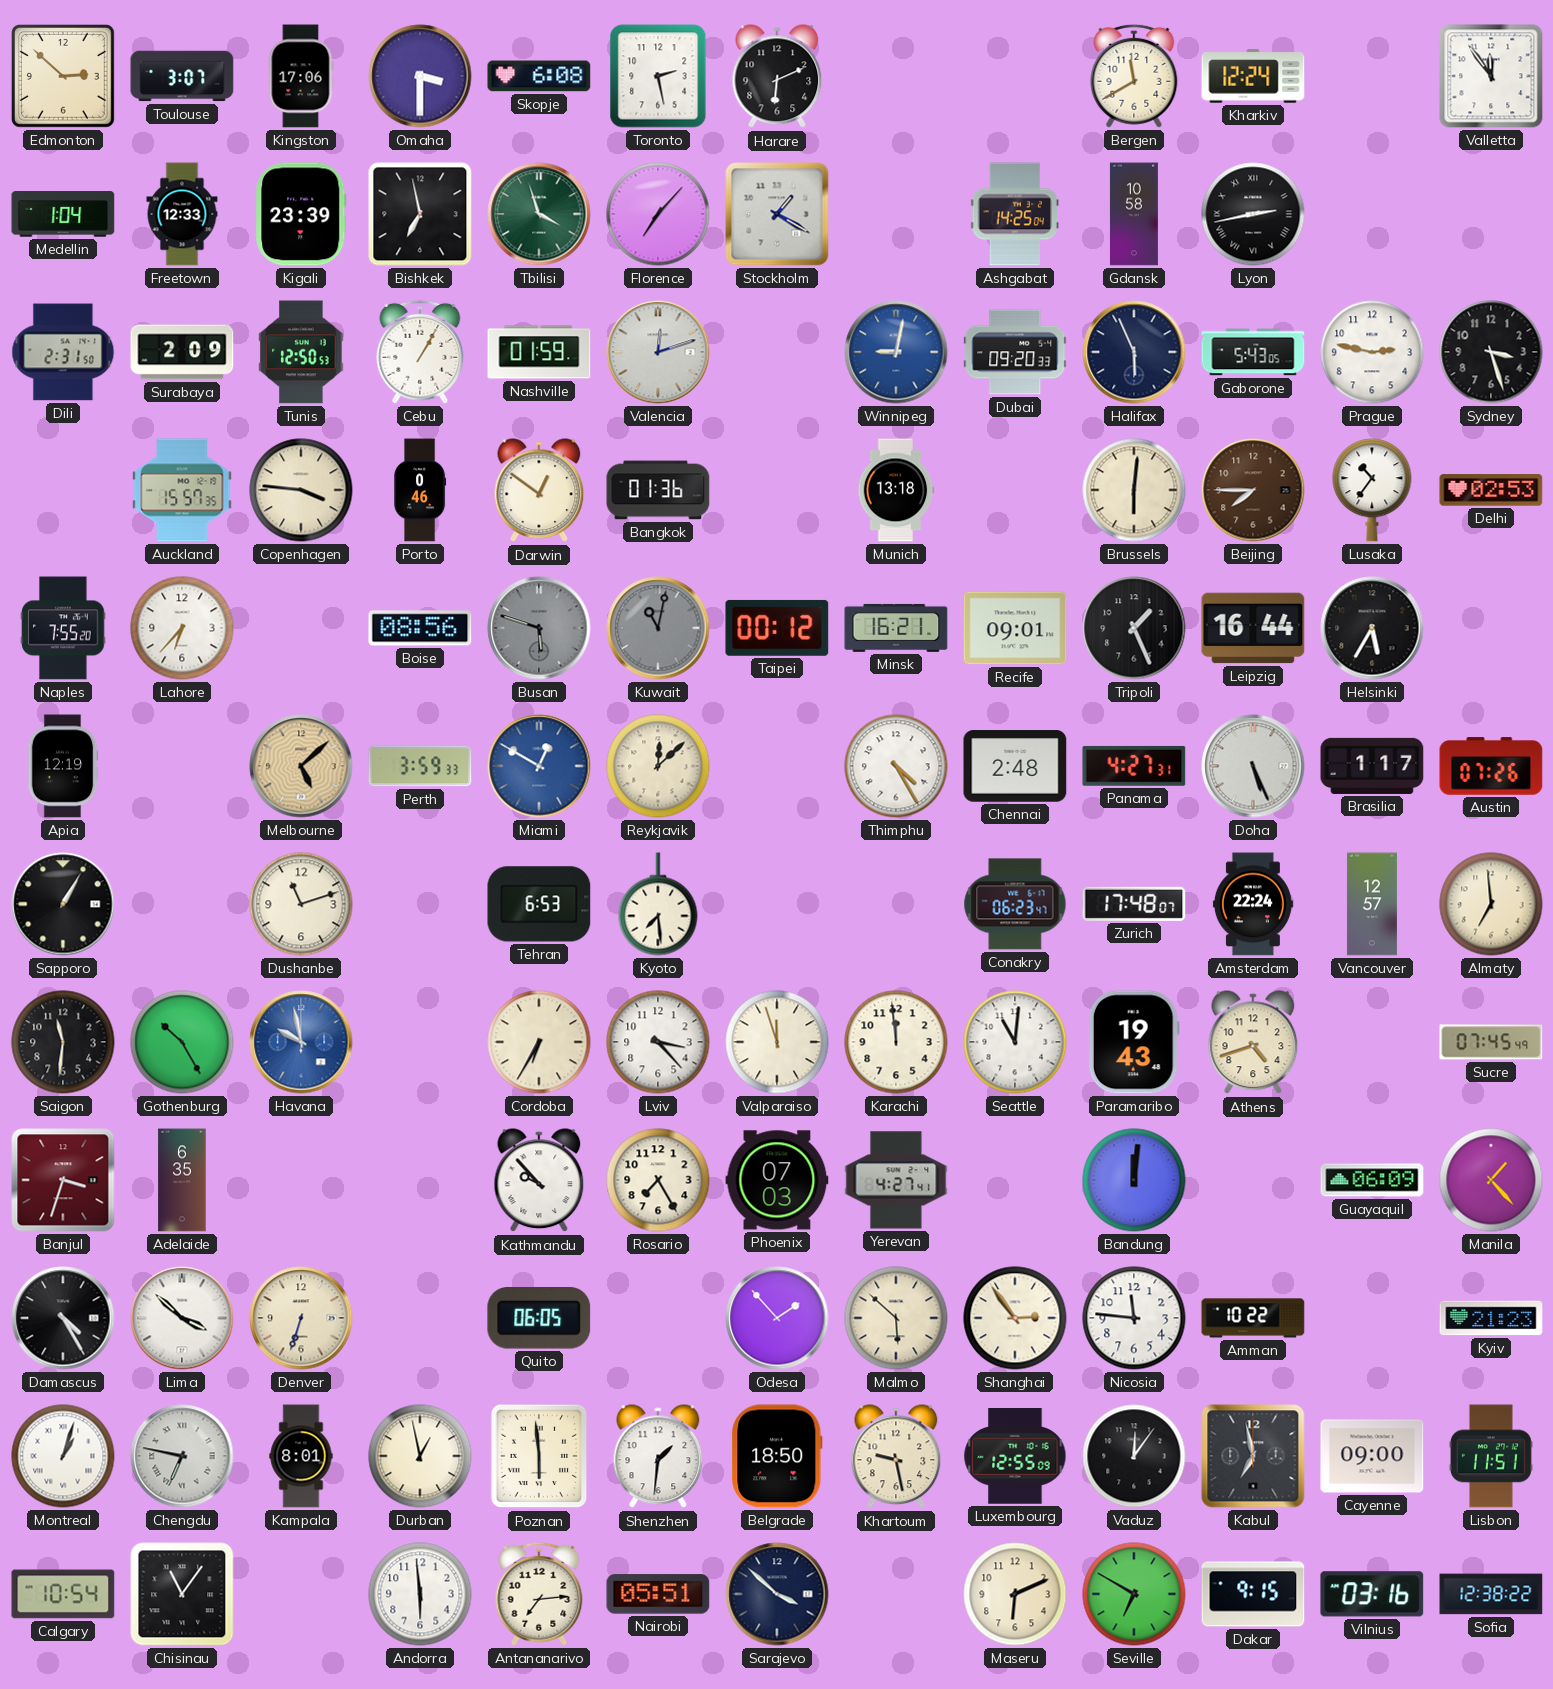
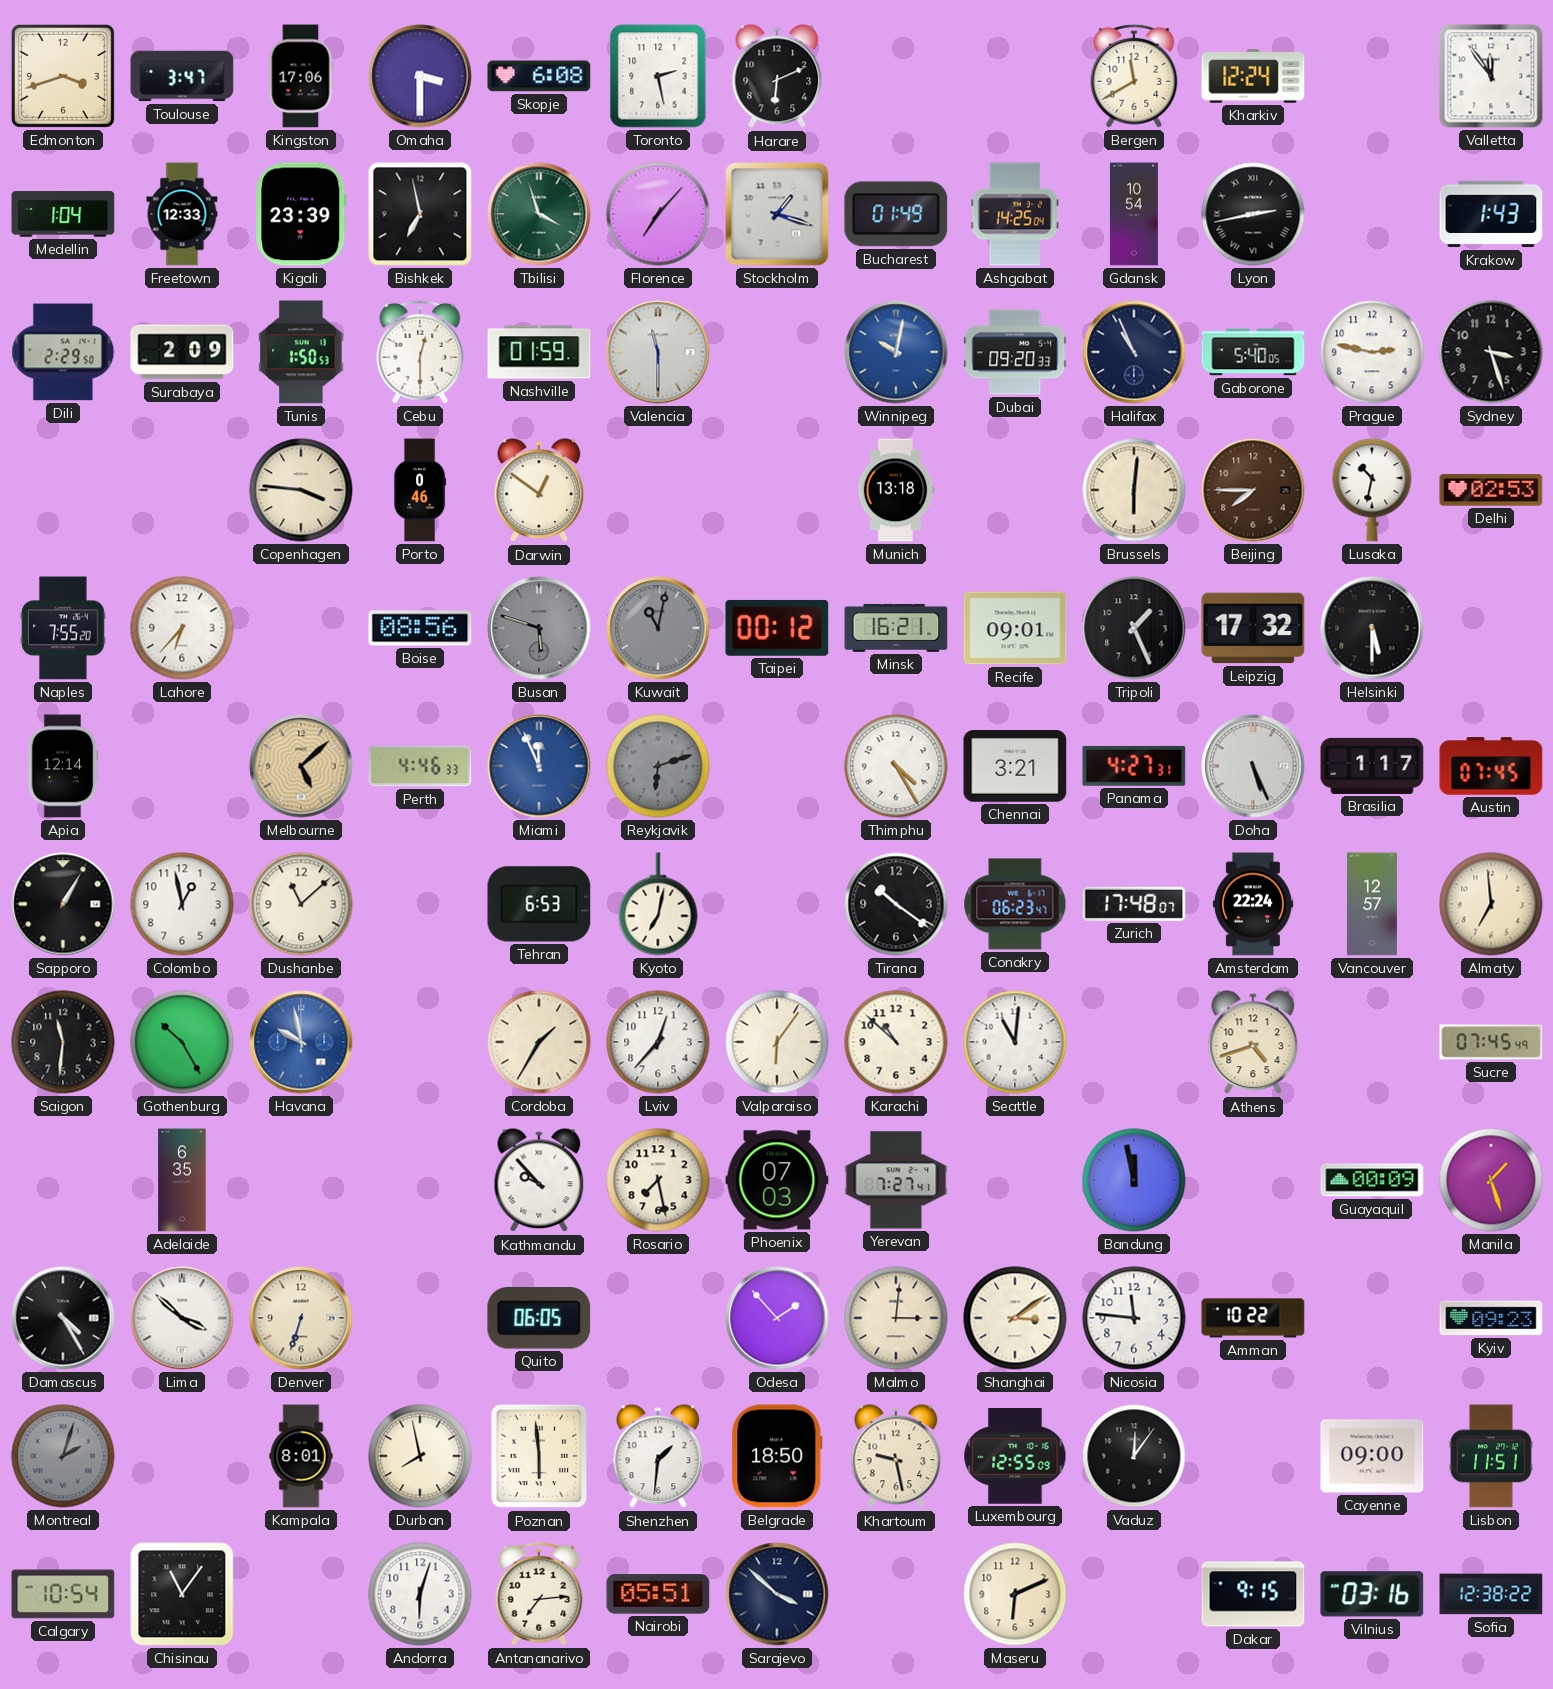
Edmonton: 2:52 -> 3:42
Toulouse: 3:07 -> 3:47
Stockholm: 1:20 -> 1:18
Bucharest: none -> 01:49
Gdansk: 10:58 -> 10:54
Krakow: none -> 1:43
Dili: 2:31 -> 2:29
Tunis: 12:50 -> 1:50
Cebu: 1:05 -> 12:30
Valencia: 12:12 -> 11:30
Winnipeg: 9:02 -> 10:02
Halifax: 5:56 -> 10:56
Gaborone: 5:43 -> 5:40
Auckland: 15:57 -> none
Bangkok: 01:36 -> none
Lusaka: 10:36 -> 10:32
Leipzig: 16:44 -> 17:32
Helsinki: 5:35 -> 5:30
Apia: 12:19 -> 12:14
Perth: 3:59 -> 4:46
Miami: 12:50 -> 11:56
Reykjavik: 12:08 -> 6:12
Reykjavik dial: cream -> grey
Chennai: 2:48 -> 3:21
Austin: 07:26 -> 07:45
Colombo: none -> 12:58
Dushanbe: 11:12 -> 11:08
Kyoto: 7:29 -> 7:02
Tirana: none -> 10:21
Cordoba: 6:35 -> 1:35
Lviv: 3:23 -> 12:37
Valparaiso: 11:57 -> 6:06
Karachi: 11:59 -> 10:52
Paramaribo: 19:43 -> none
Banjul: 3:33 -> none
Rosario: 7:25 -> 7:28
Yerevan: 4:27 -> 7:27
Bandung: 12:01 -> 11:58
Guayaquil: 06:09 -> 00:09
Manila: 1:23 -> 1:27
Malmo: 5:52 -> 3:01
Shanghai: 2:54 -> 3:09
Kyiv: 21:23 -> 09:23
Montreal: 1:03 -> 2:03
Montreal dial: white -> grey
Chengdu: 6:47 -> none
Durban: 12:58 -> 7:58
Kabul: 6:58 -> none
Andorra: 5:59 -> 6:03
Seville: 6:50 -> none
